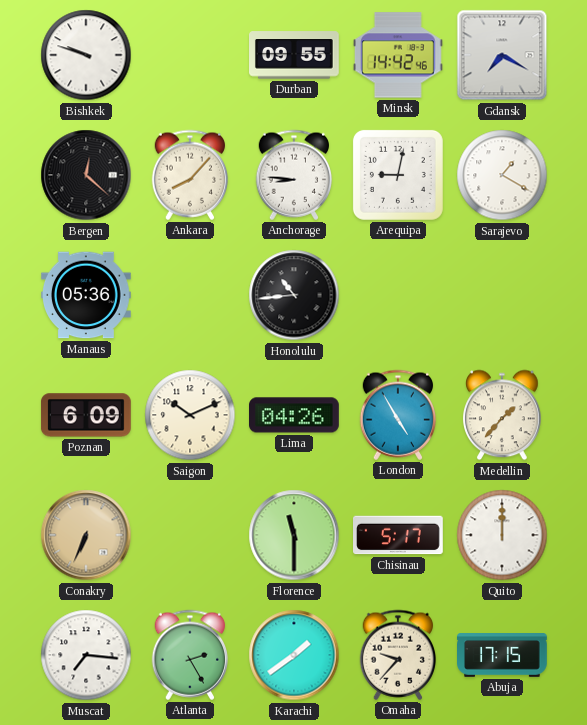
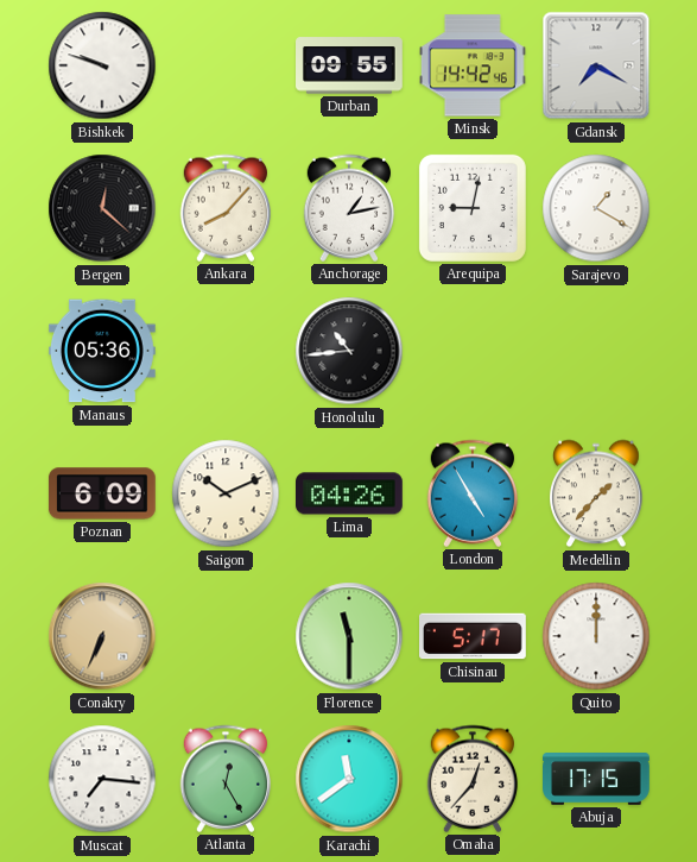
Anchorage: 8:46 -> 1:13
Atlanta: 2:25 -> 12:25
Karachi: 1:39 -> 11:39
Omaha: 9:37 -> 12:37
